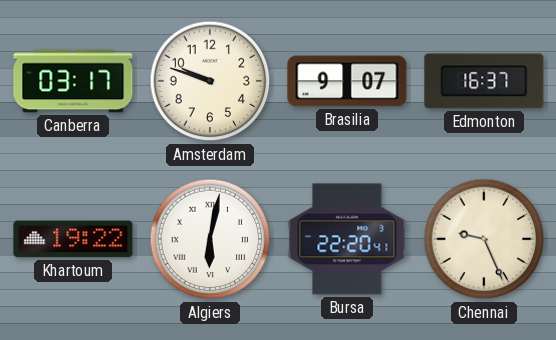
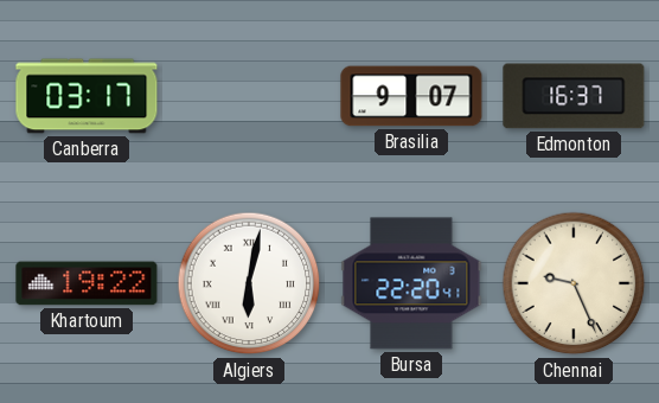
Amsterdam: 9:48 -> none
